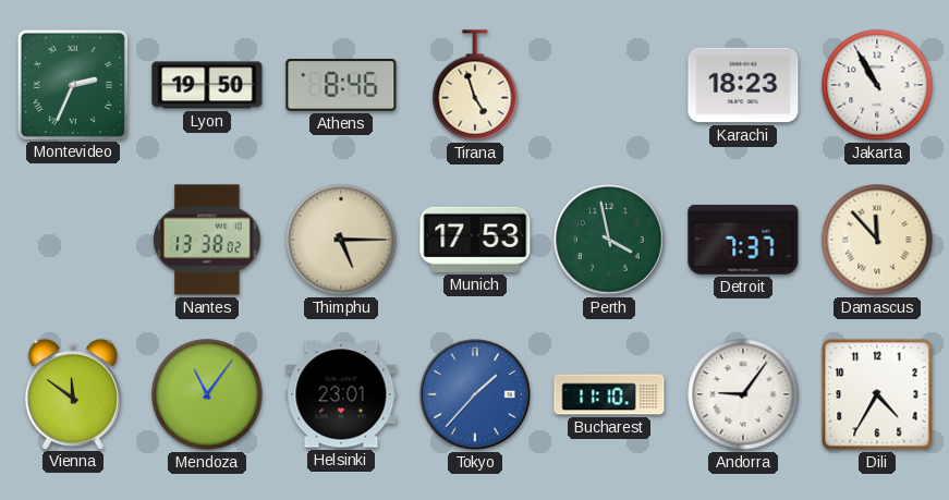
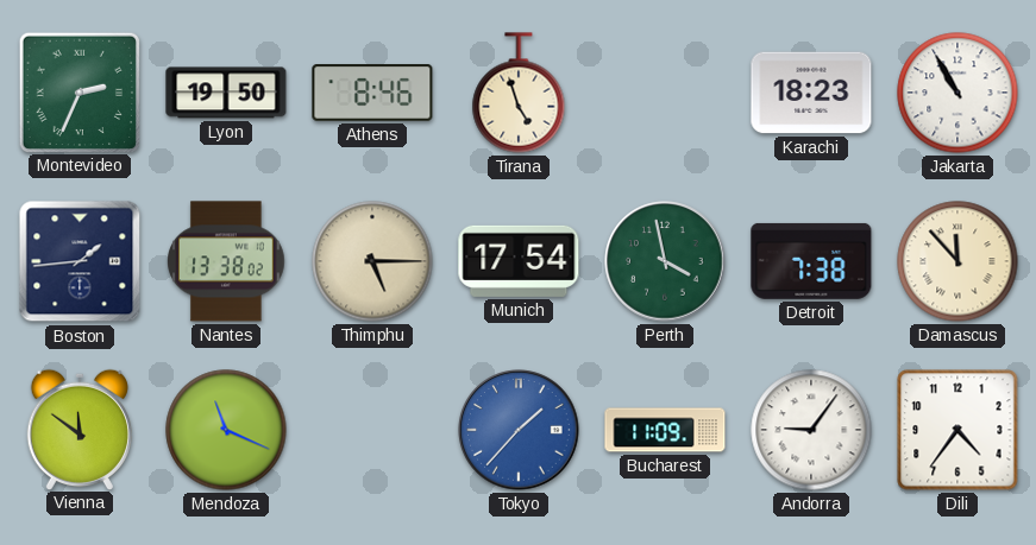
Boston: none -> 1:44
Munich: 17:53 -> 17:54
Detroit: 7:37 -> 7:38
Mendoza: 11:06 -> 11:19
Helsinki: 23:01 -> none
Bucharest: 11:10 -> 11:09
Dili: 4:35 -> 4:36
